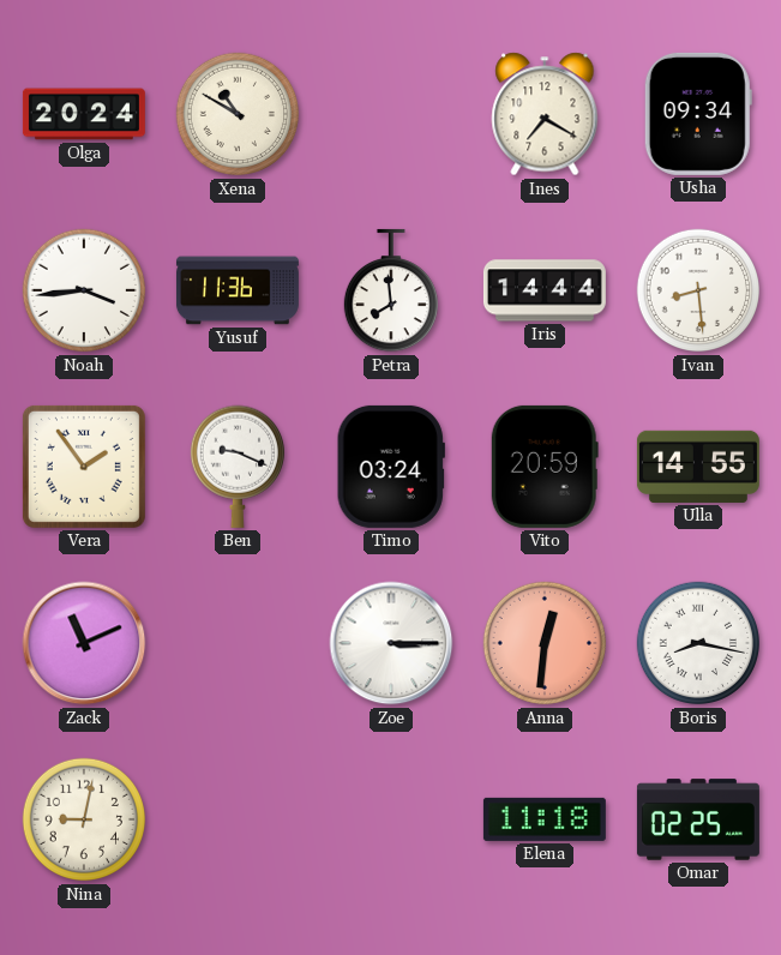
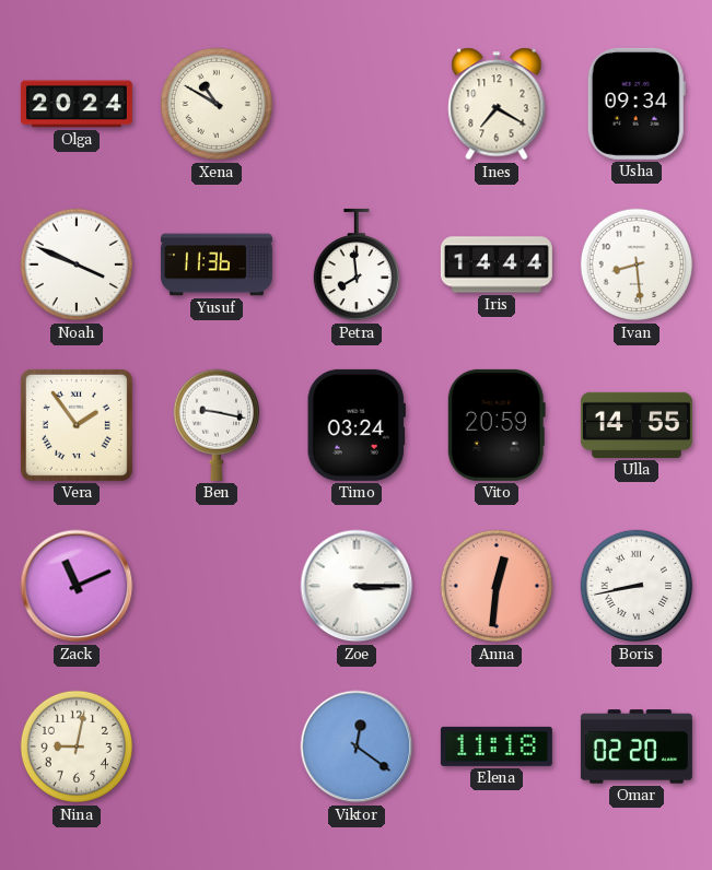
Noah: 3:44 -> 3:49
Ben: 9:19 -> 9:17
Boris: 8:17 -> 8:43
Viktor: none -> 12:21
Omar: 02:25 -> 02:20
